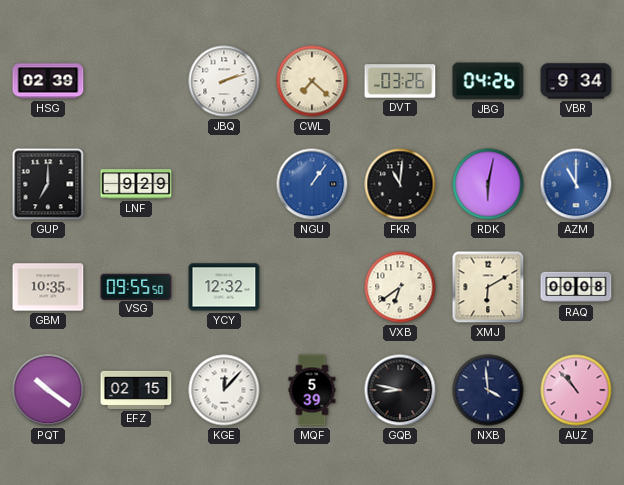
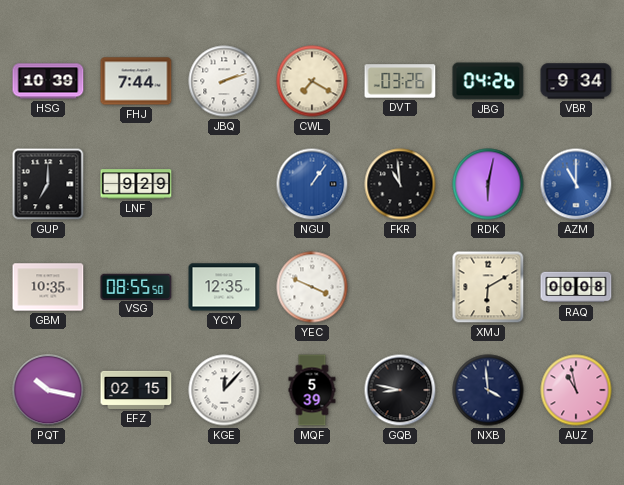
HSG: 02:39 -> 10:39
FHJ: none -> 7:44
CWL: 7:22 -> 7:20
FKR: 11:01 -> 10:59
VSG: 09:55 -> 08:55
YCY: 12:32 -> 12:35
YEC: none -> 3:49
VXB: 6:39 -> none
PQT: 10:21 -> 10:17
AUZ: 10:53 -> 10:58
